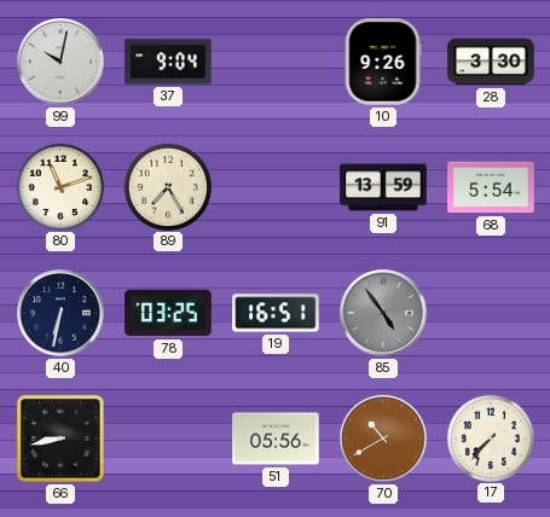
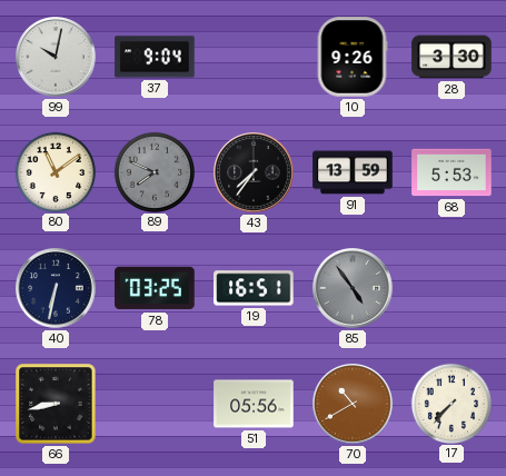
80: 11:12 -> 11:09
89: 7:25 -> 7:49
89 dial: cream -> grey
43: none -> 7:36
68: 5:54 -> 5:53
